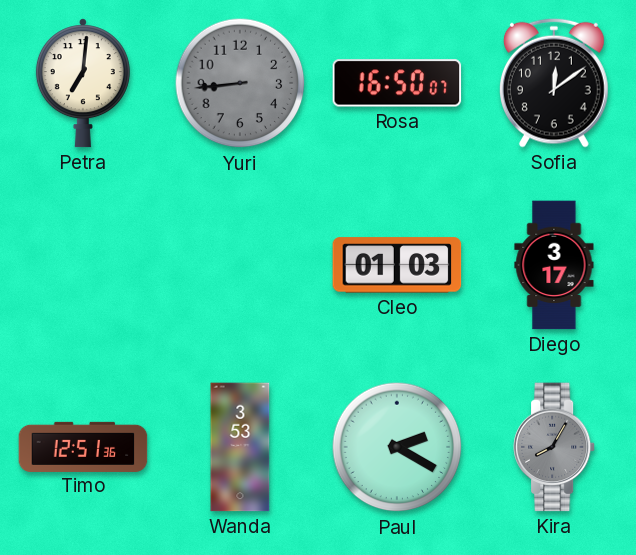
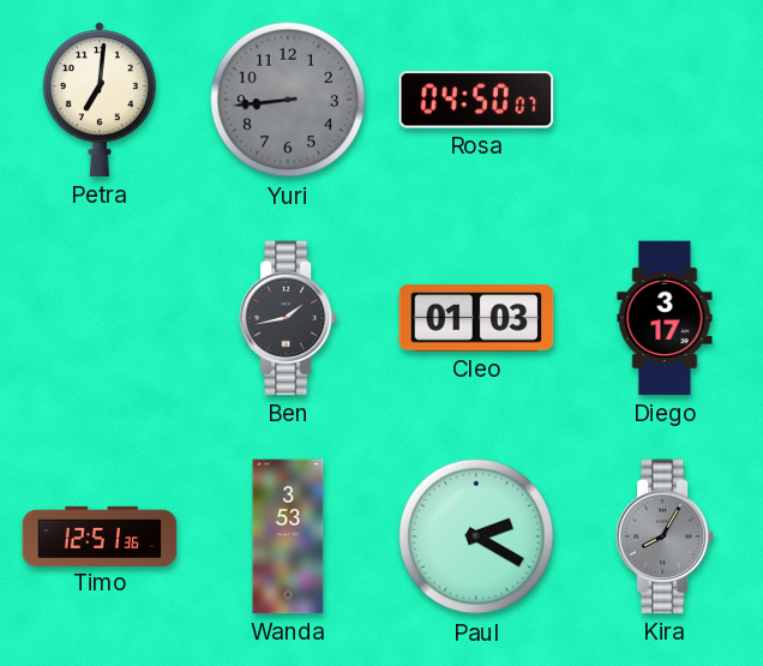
Rosa: 16:50 -> 04:50
Sofia: 12:09 -> none
Ben: none -> 1:43
